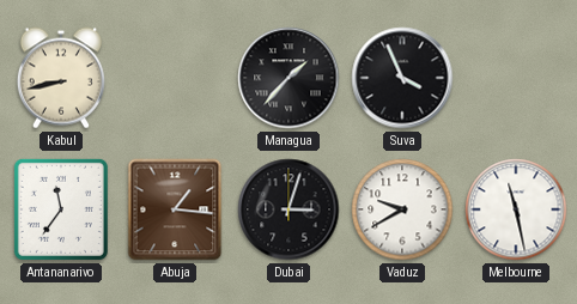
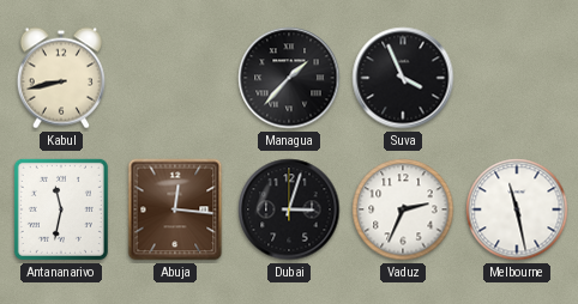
Antananarivo: 11:36 -> 11:32
Abuja: 1:16 -> 12:16
Vaduz: 9:40 -> 2:34
